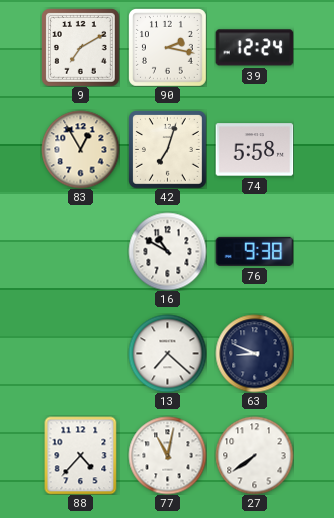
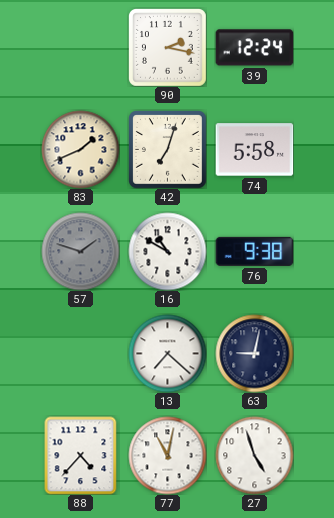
9: 7:10 -> none
83: 12:55 -> 1:41
57: none -> 1:48
63: 8:49 -> 9:02
27: 7:39 -> 4:57
